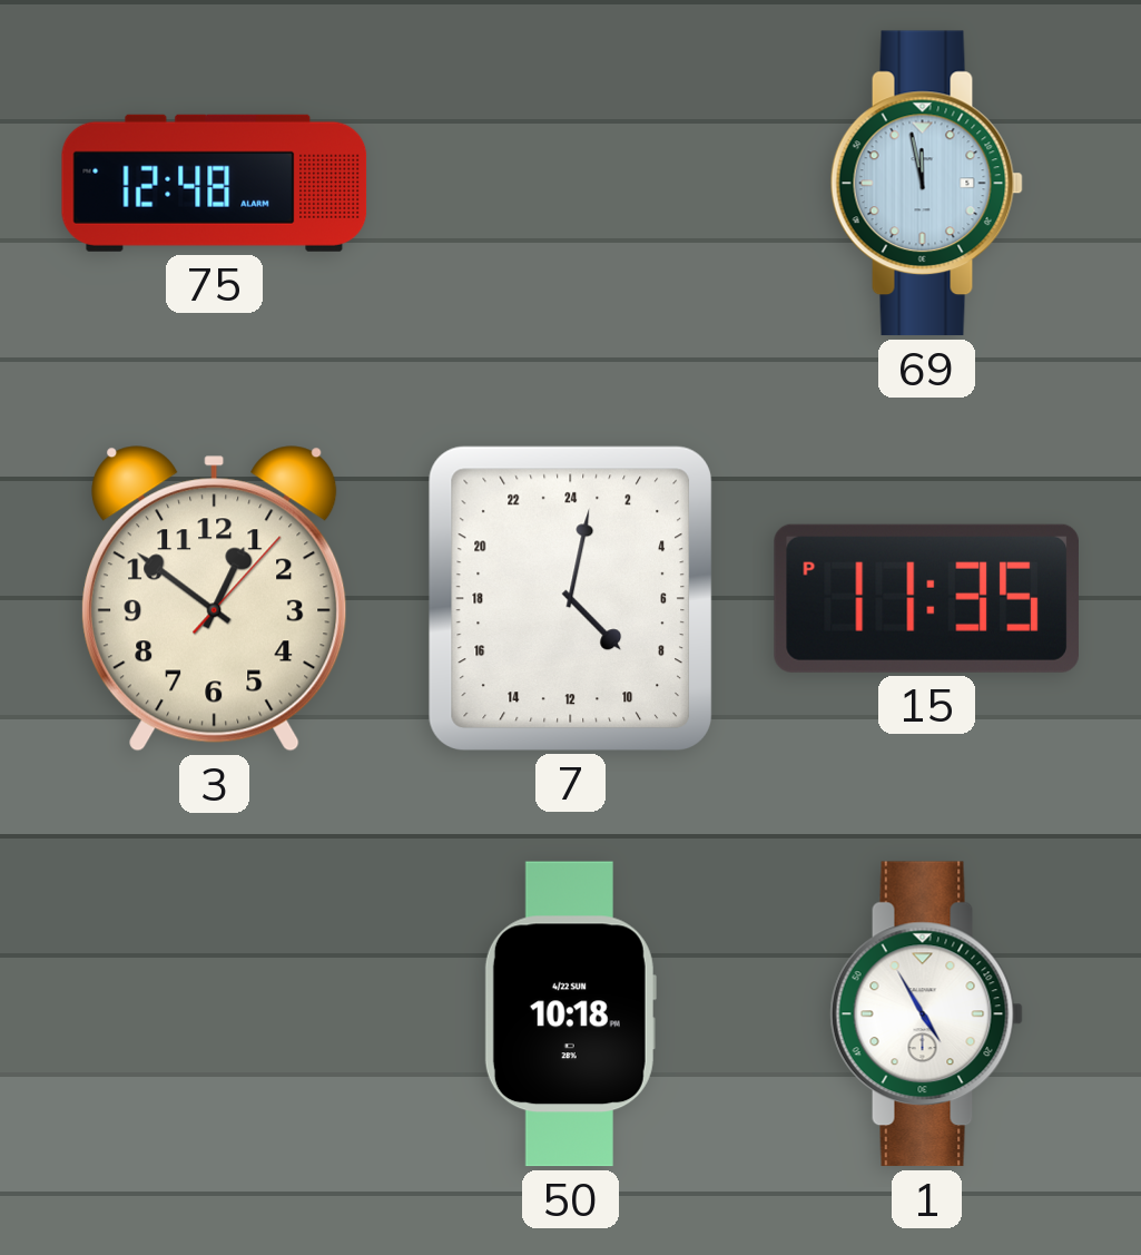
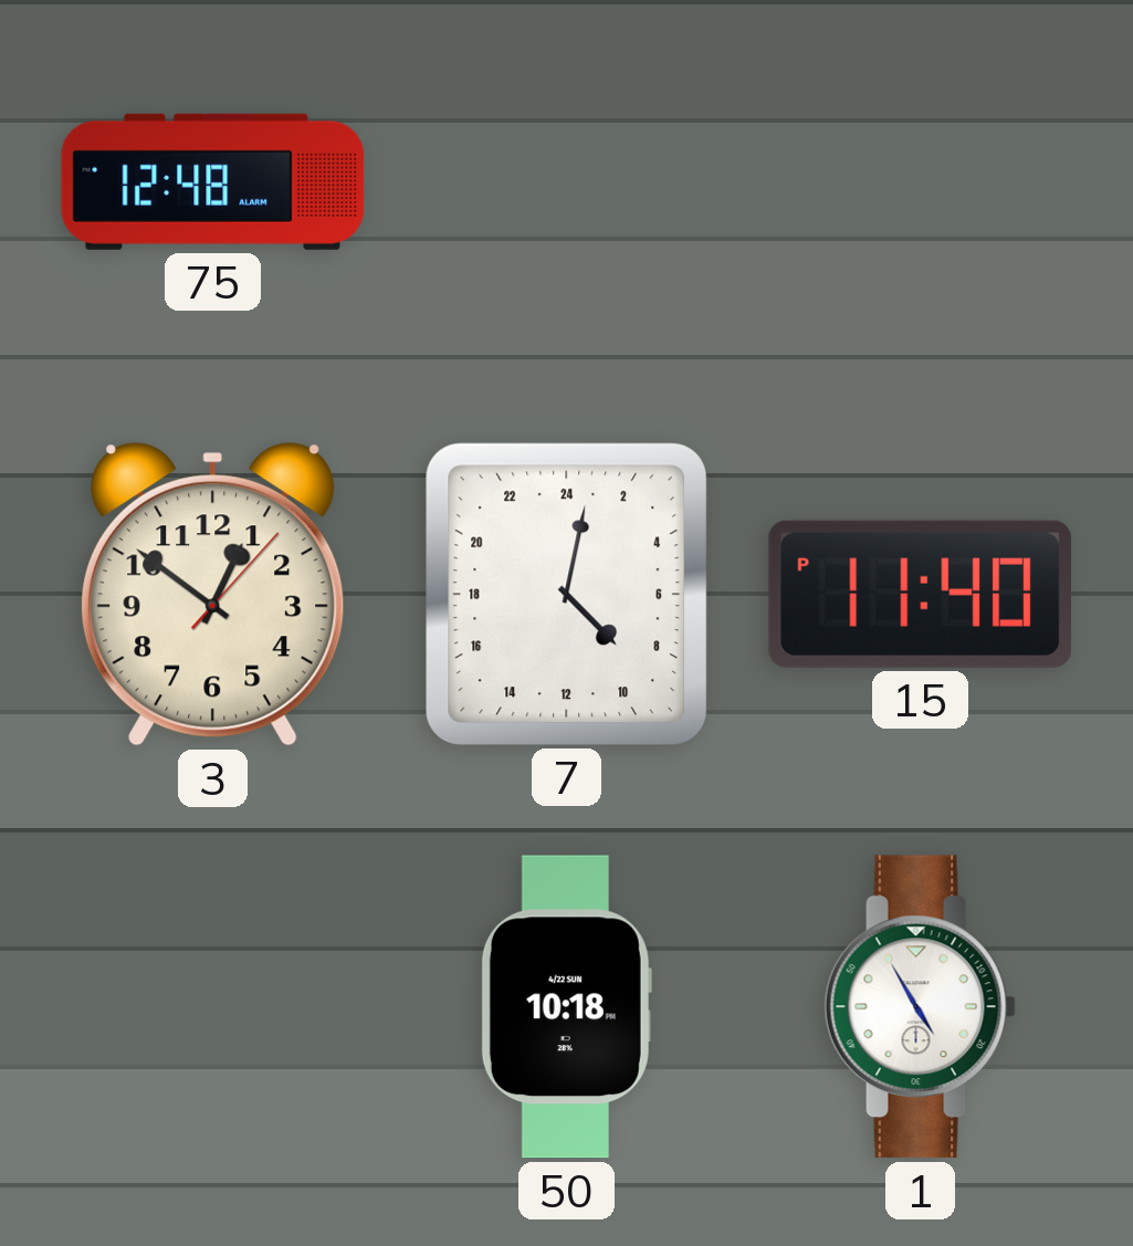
69: 11:58 -> none
15: 11:35 -> 11:40
